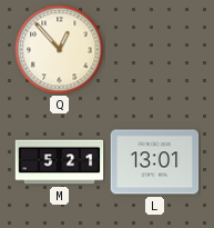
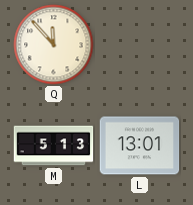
Q: 12:53 -> 11:53
M: 5:21 -> 5:13
